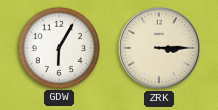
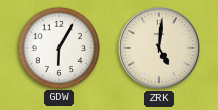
ZRK: 3:15 -> 5:01
